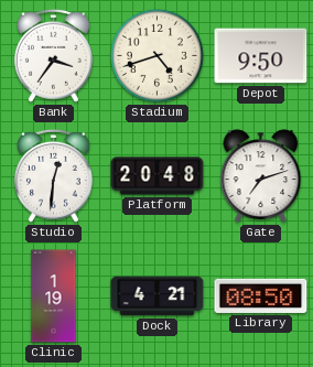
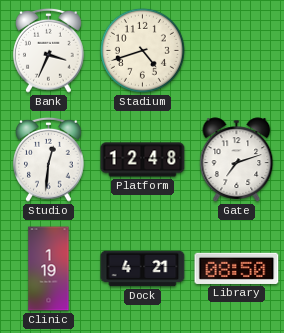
Bank: 3:36 -> 3:34
Depot: 9:50 -> none
Platform: 20:48 -> 12:48
